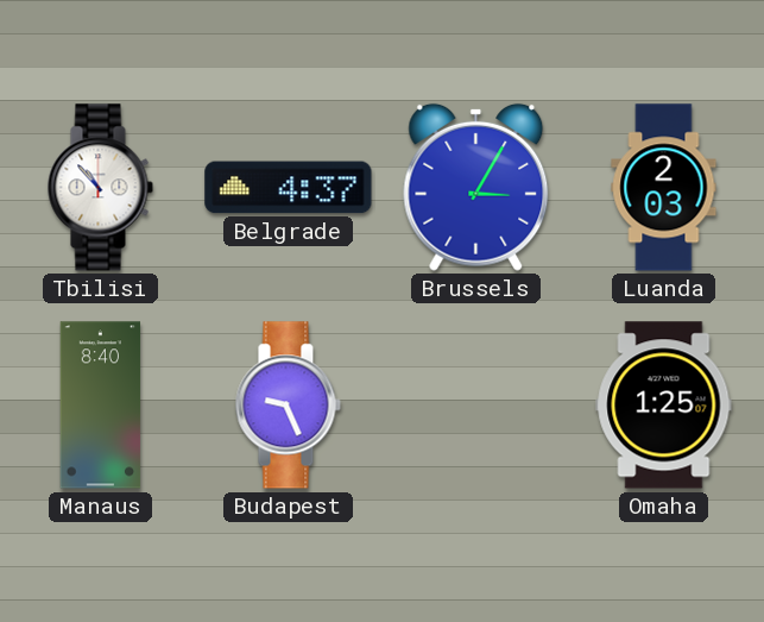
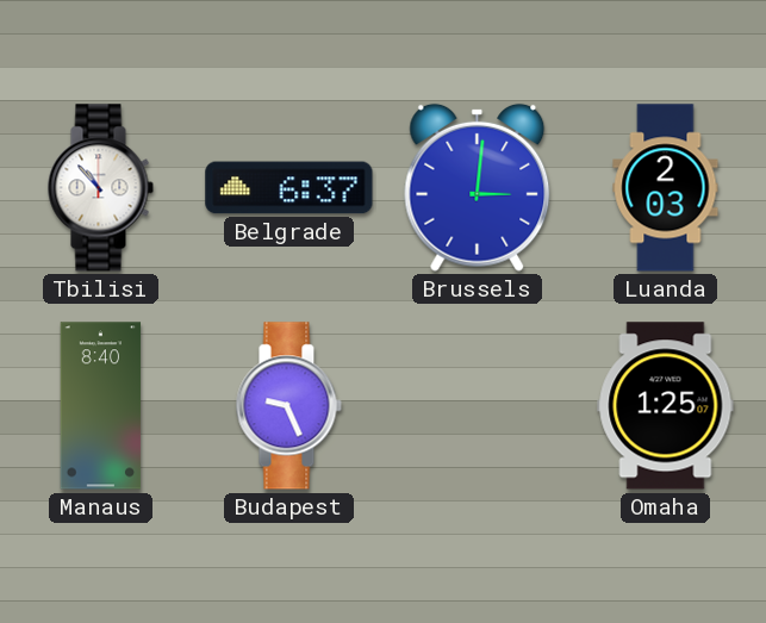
Belgrade: 4:37 -> 6:37
Brussels: 3:05 -> 3:01
